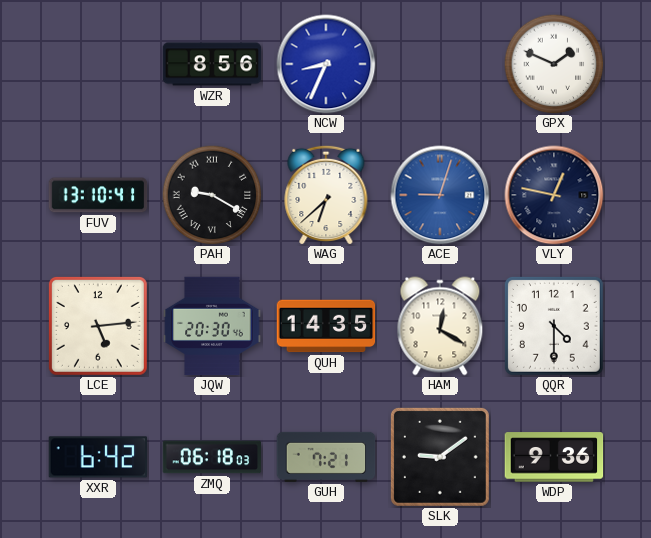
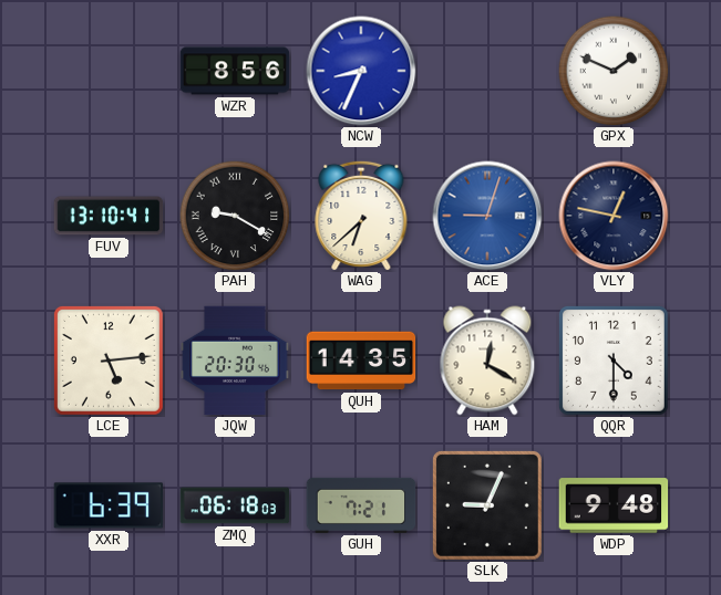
XXR: 6:42 -> 6:39
SLK: 9:09 -> 9:04
WDP: 9:36 -> 9:48
